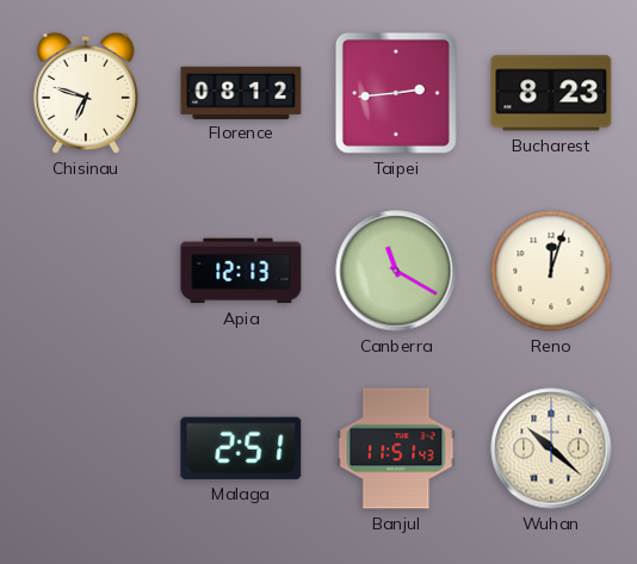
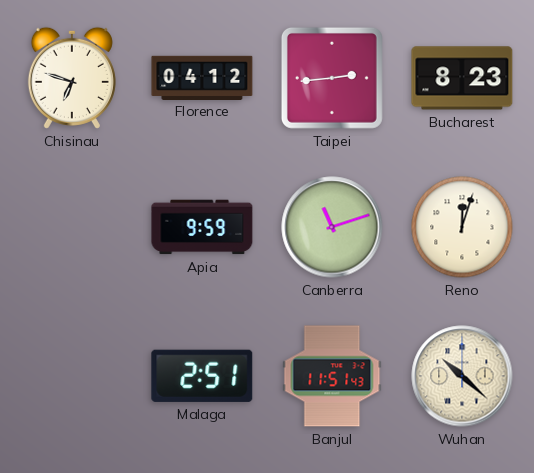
Florence: 08:12 -> 04:12
Apia: 12:13 -> 9:59
Canberra: 11:20 -> 11:12
